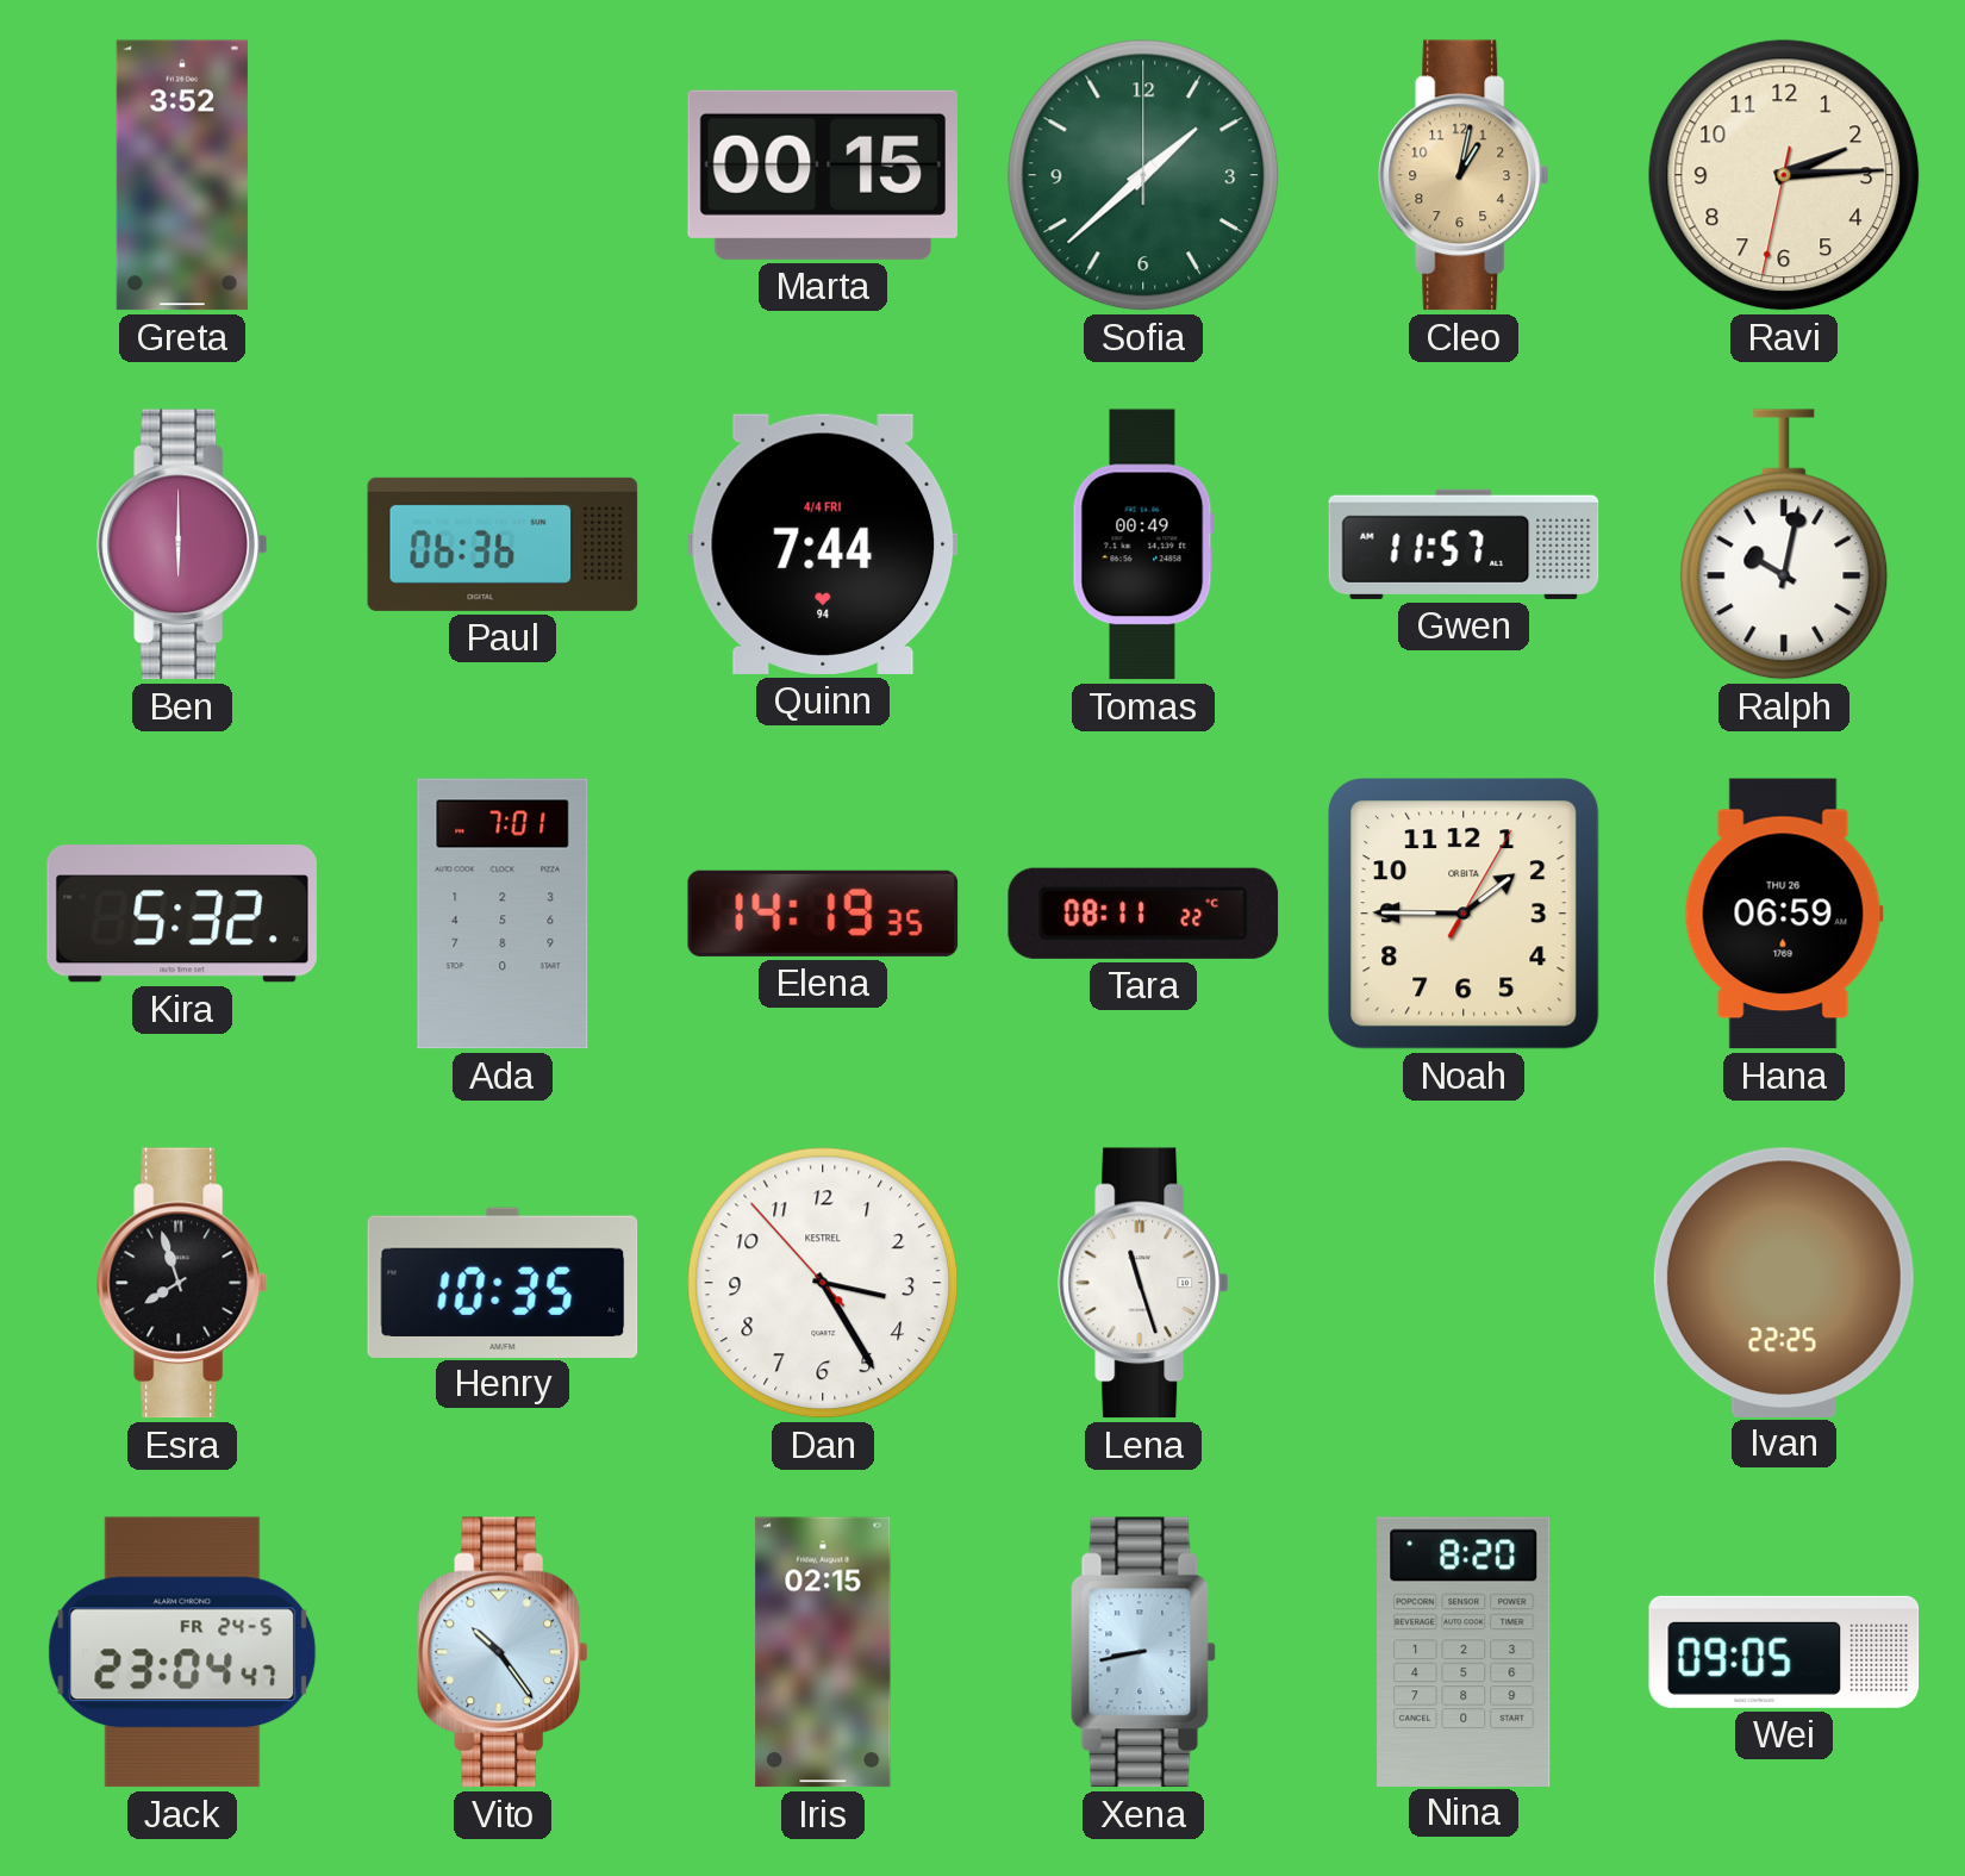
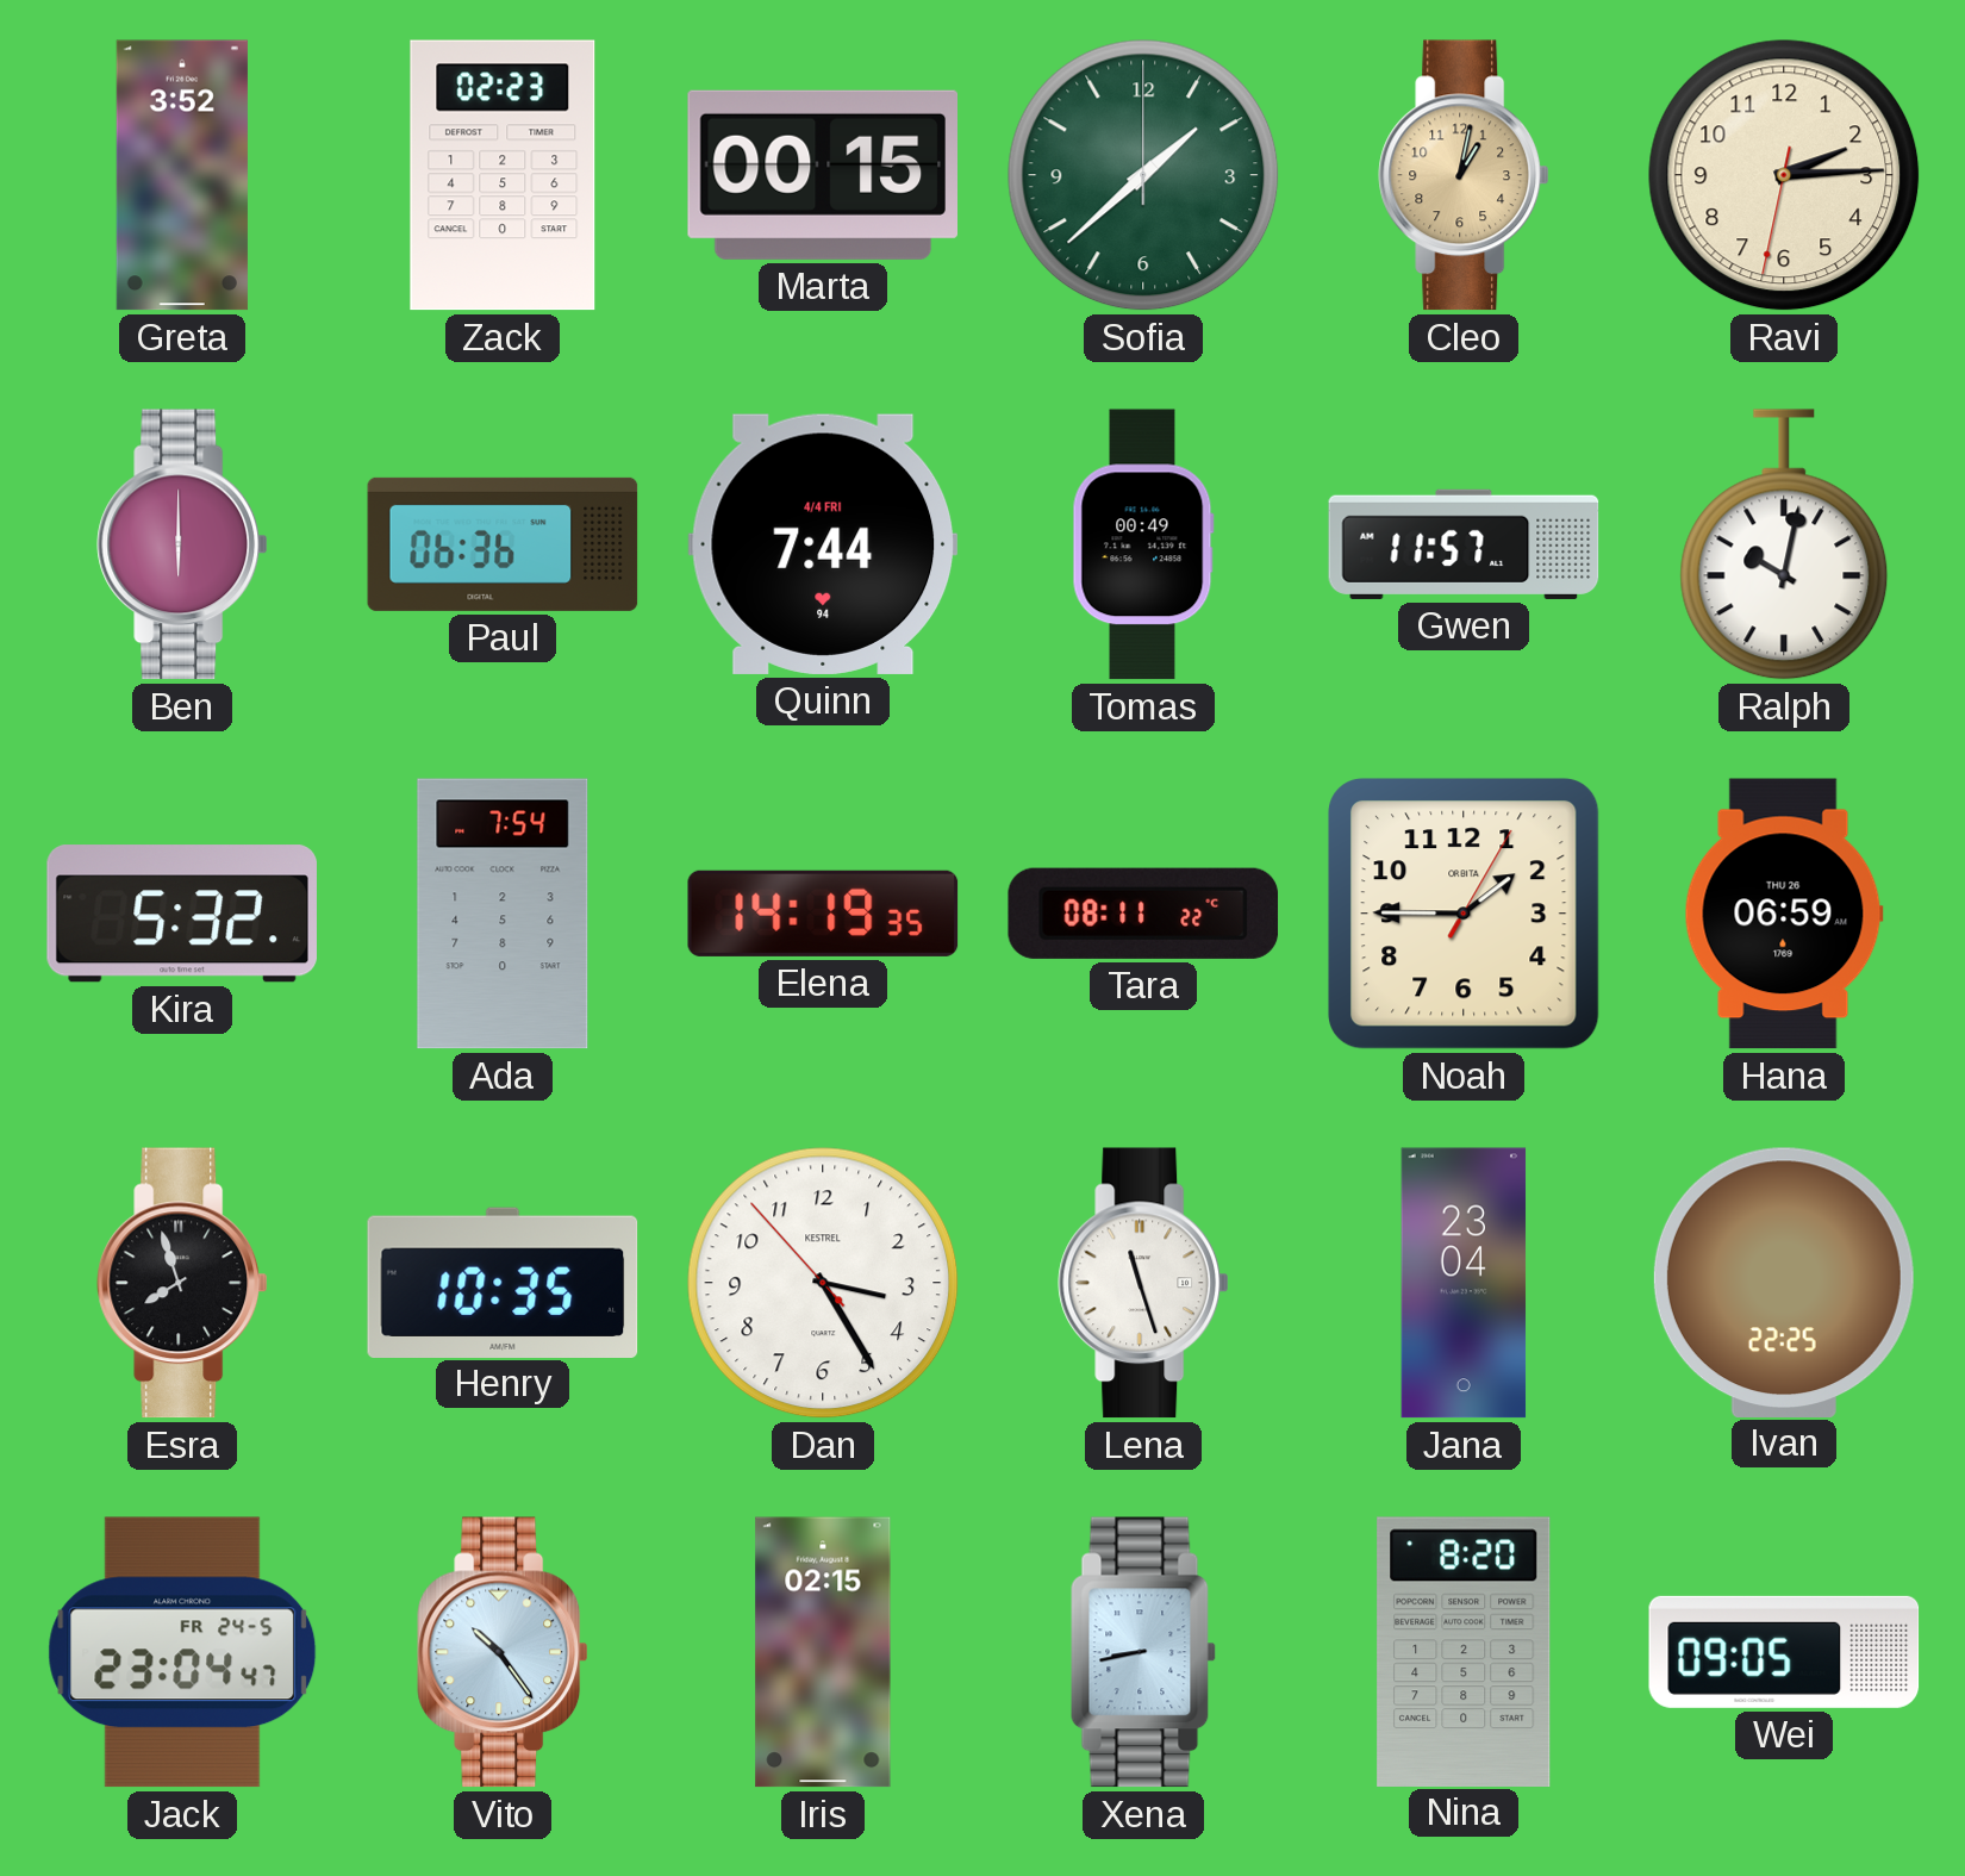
Zack: none -> 02:23
Ada: 7:01 -> 7:54
Jana: none -> 23:04
